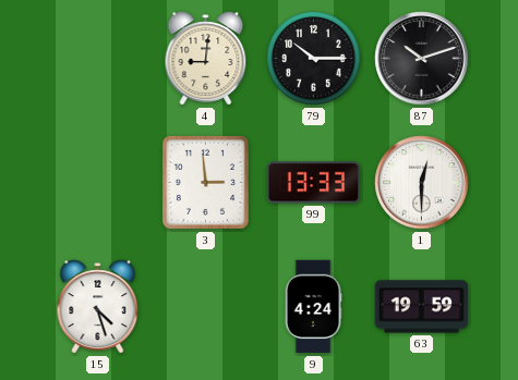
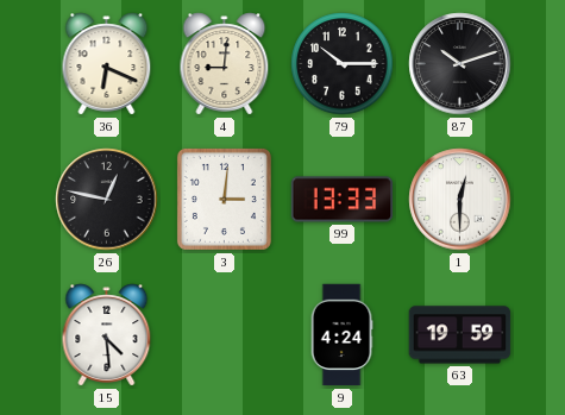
36: none -> 6:19
26: none -> 12:47
3: 2:59 -> 3:01
15: 4:27 -> 4:29
